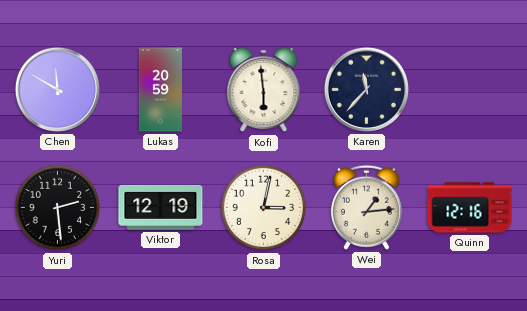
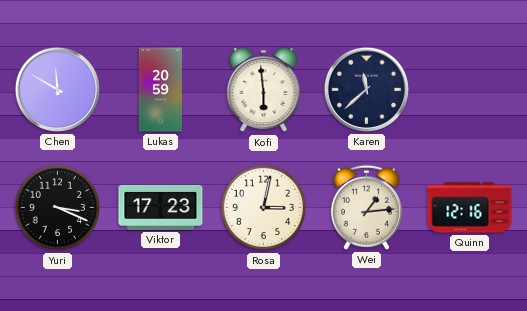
Karen: 11:37 -> 11:38
Yuri: 2:29 -> 3:19
Viktor: 12:19 -> 17:23
